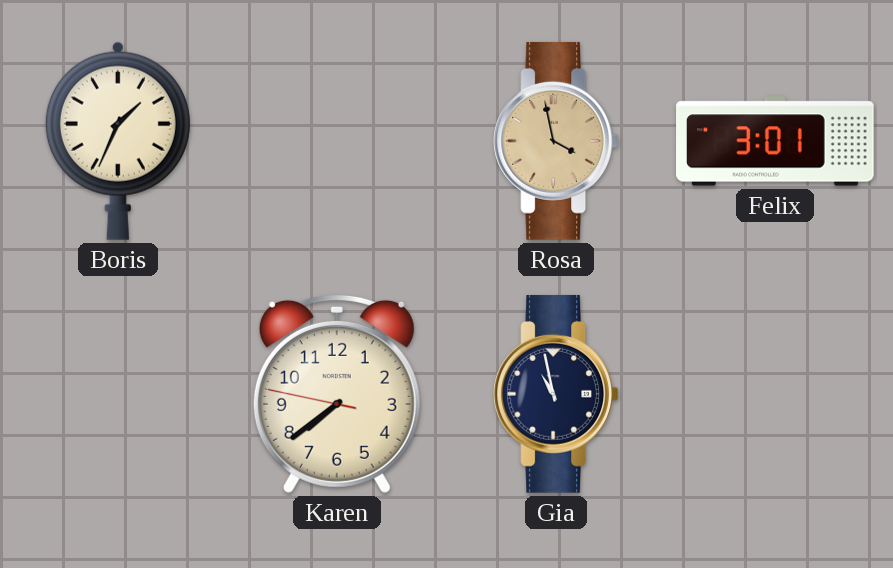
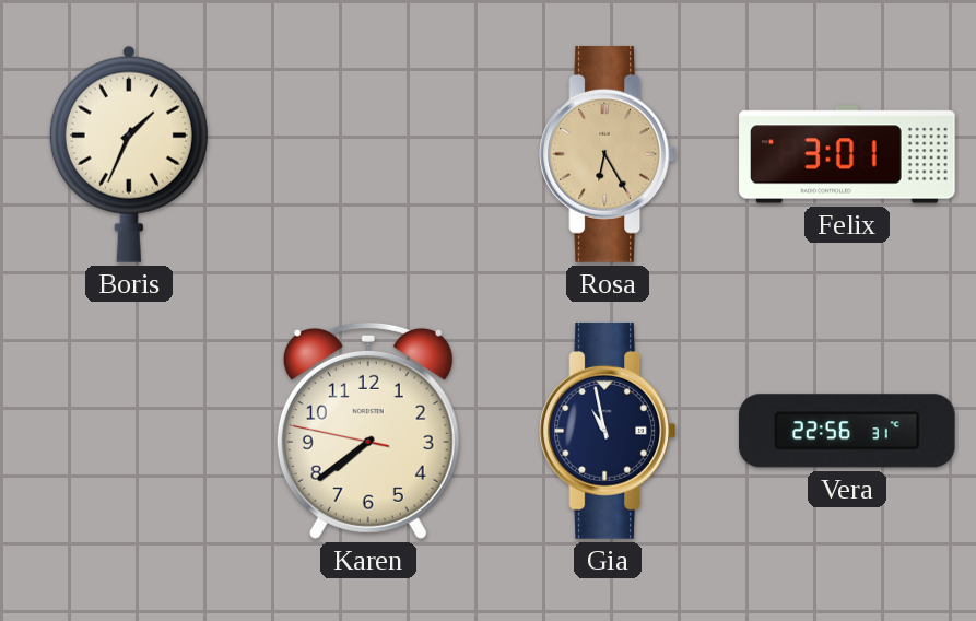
Rosa: 3:58 -> 6:25
Vera: none -> 22:56
